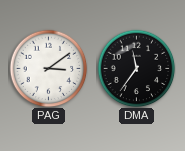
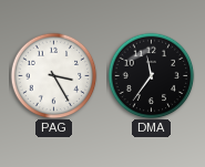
PAG: 3:09 -> 3:25
